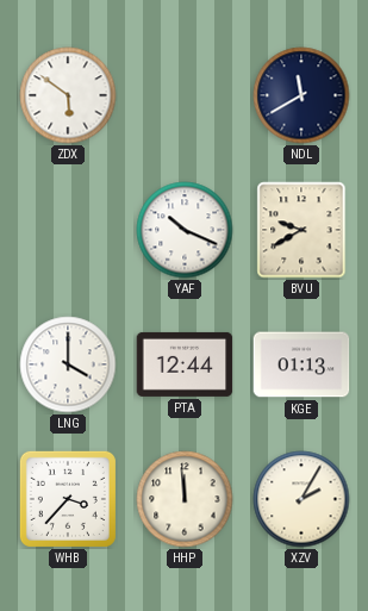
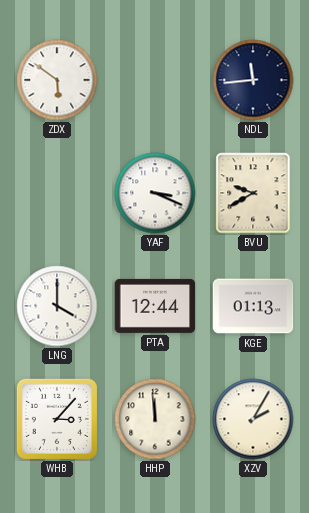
NDL: 11:40 -> 11:44
YAF: 10:19 -> 3:19
WHB: 3:37 -> 3:07
